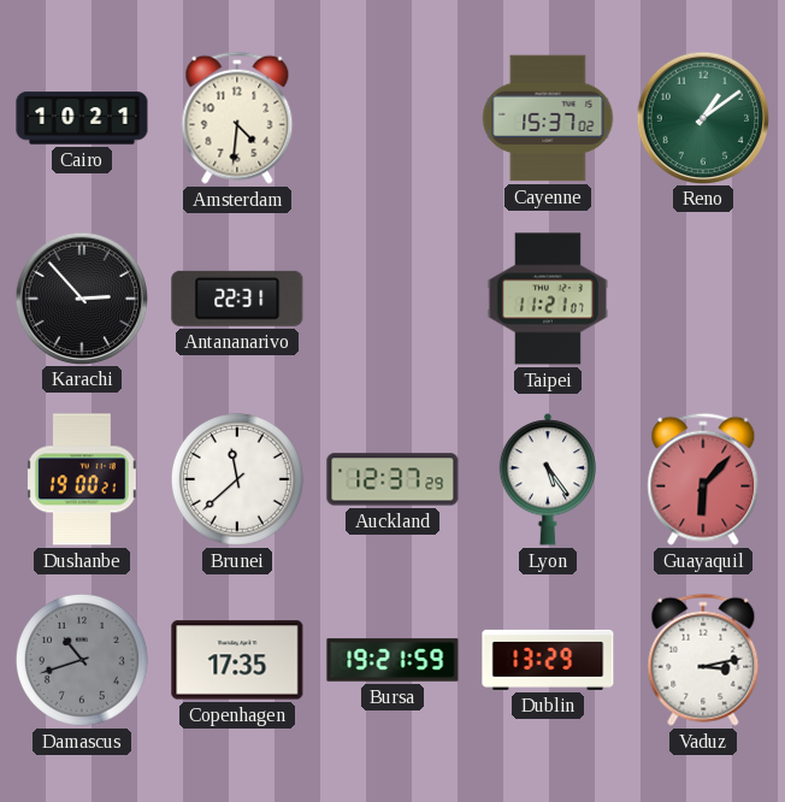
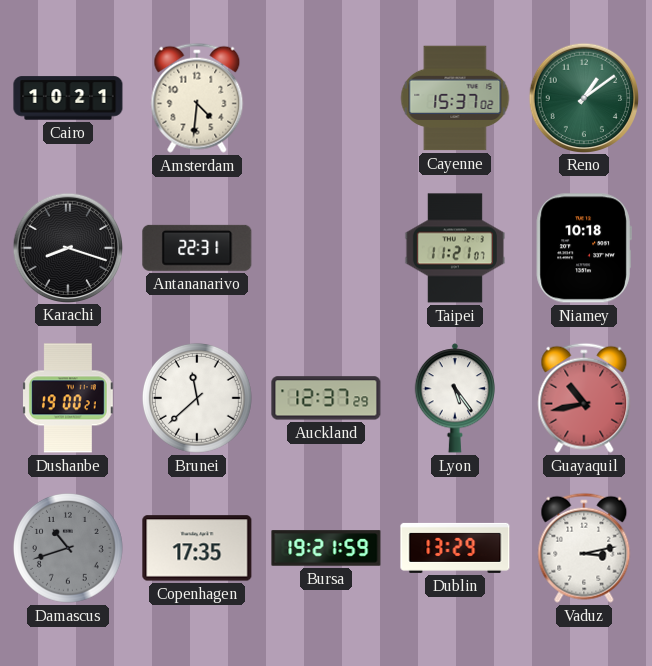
Karachi: 2:53 -> 8:18
Niamey: none -> 10:18
Guayaquil: 6:07 -> 10:43
